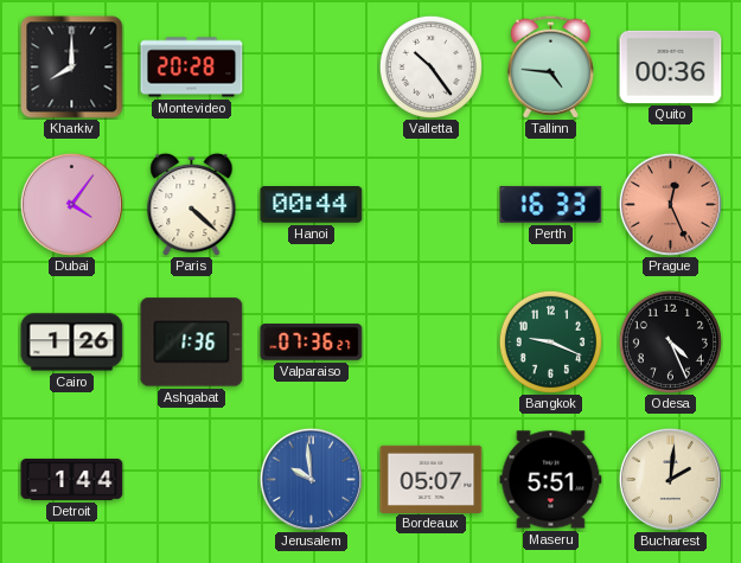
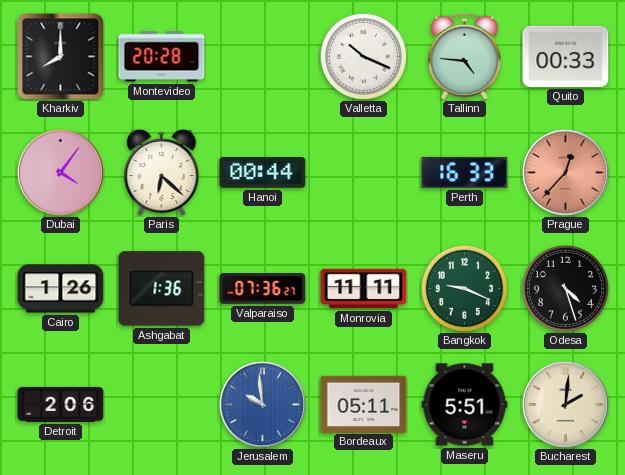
Valletta: 10:24 -> 10:19
Quito: 00:36 -> 00:33
Paris: 4:22 -> 6:22
Prague: 12:26 -> 12:37
Monrovia: none -> 11:11
Odesa: 4:26 -> 4:27
Detroit: 1:44 -> 2:06
Bordeaux: 05:07 -> 05:11
